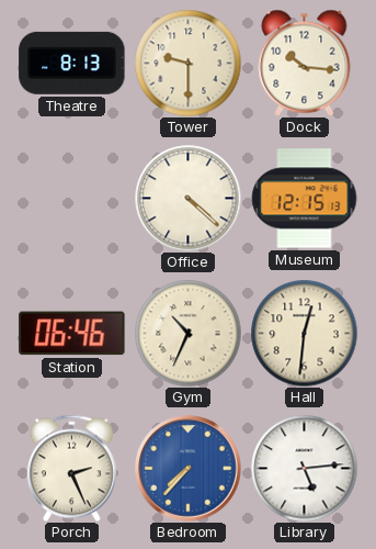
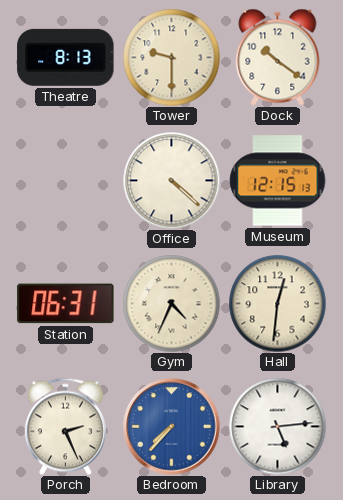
Dock: 10:16 -> 10:21
Station: 06:46 -> 06:31
Gym: 10:34 -> 4:34
